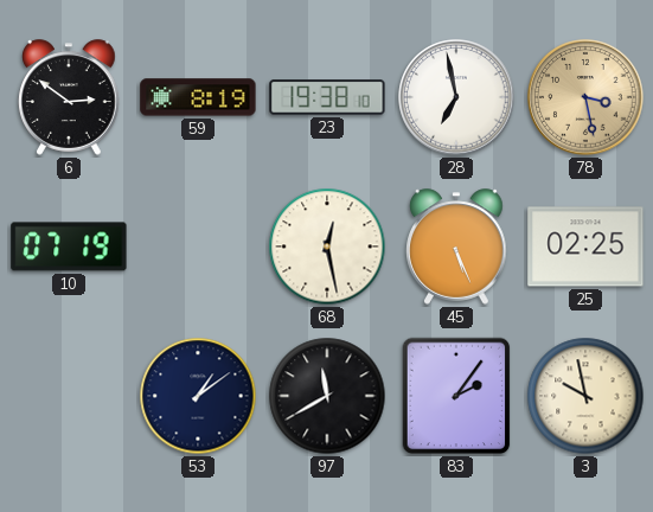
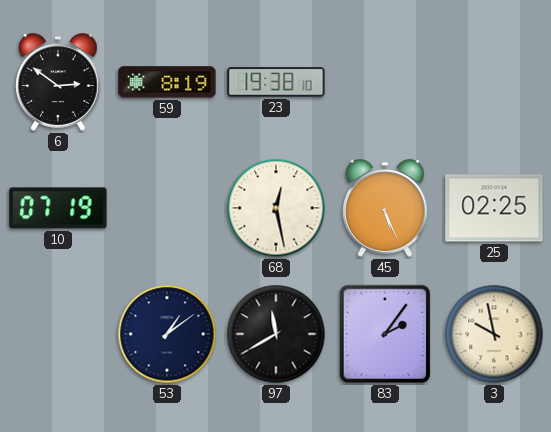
28: 6:58 -> none
78: 3:28 -> none
